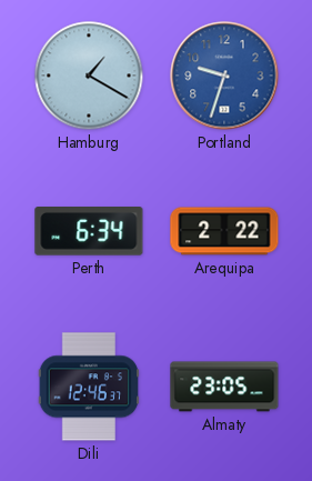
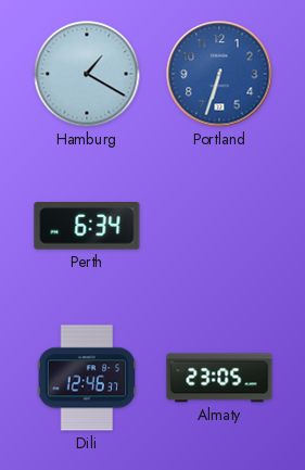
Portland: 9:33 -> 6:33
Arequipa: 2:22 -> none
